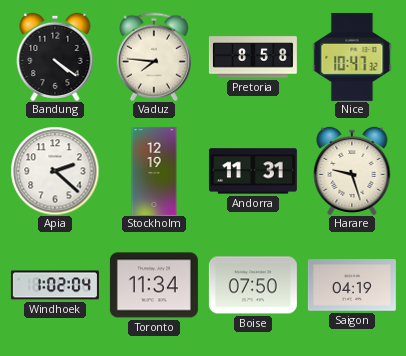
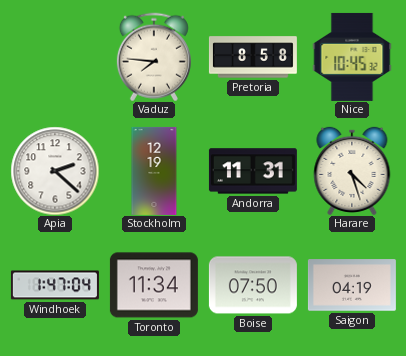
Bandung: 4:21 -> none
Nice: 10:47 -> 10:45
Harare: 9:27 -> 4:27
Windhoek: 1:02 -> 1:47
